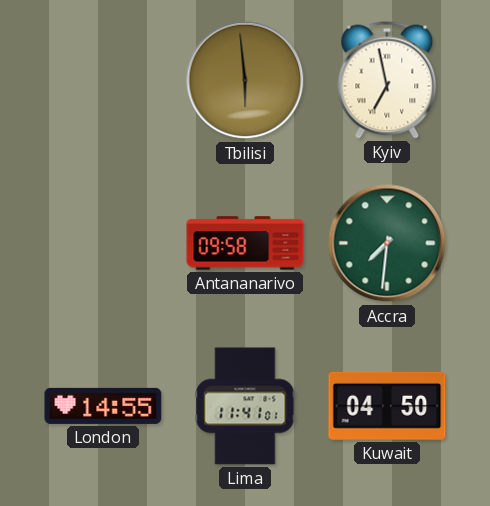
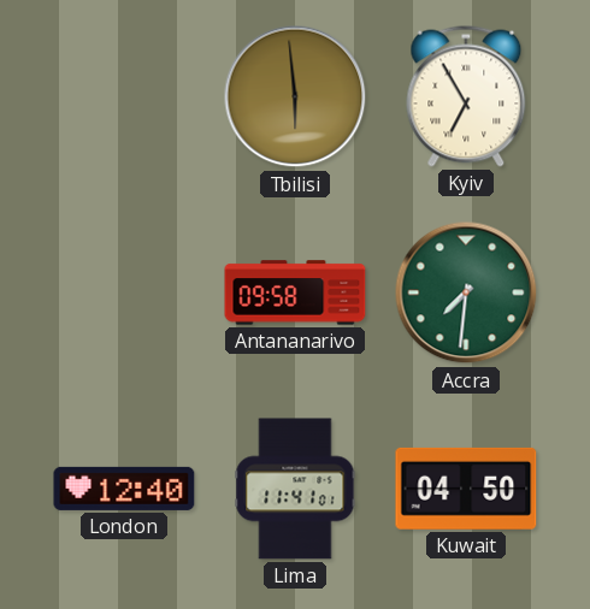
Kyiv: 6:58 -> 6:55
London: 14:55 -> 12:40
